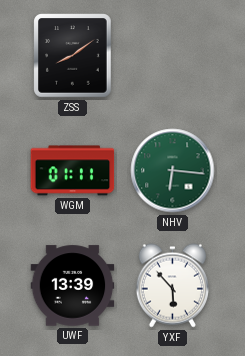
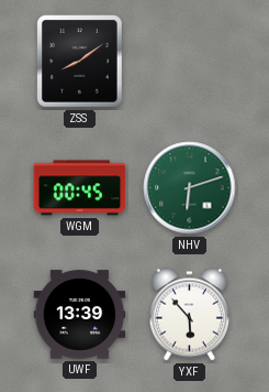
WGM: 01:11 -> 00:45
NHV: 6:16 -> 6:12
